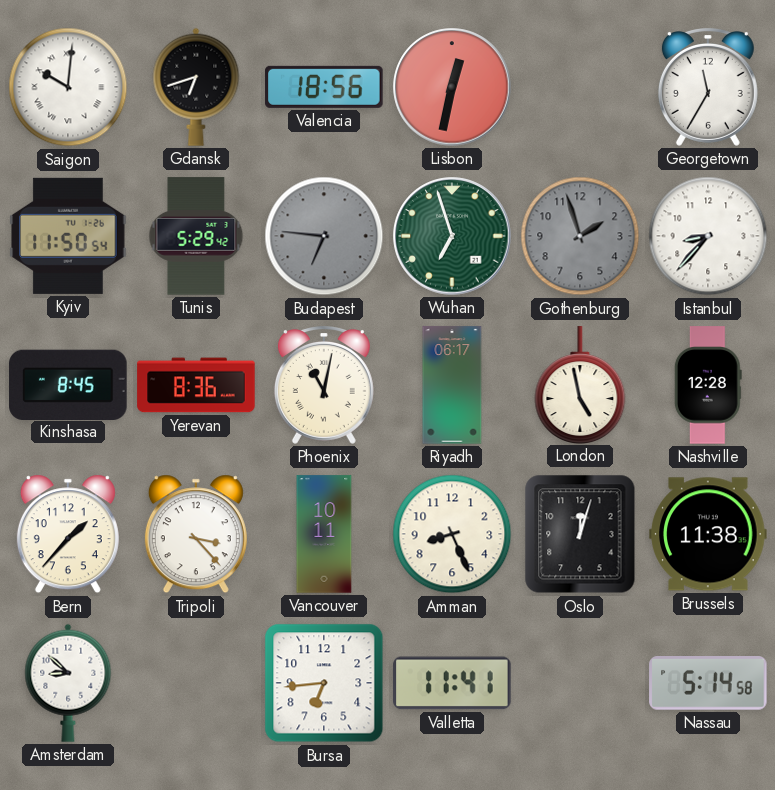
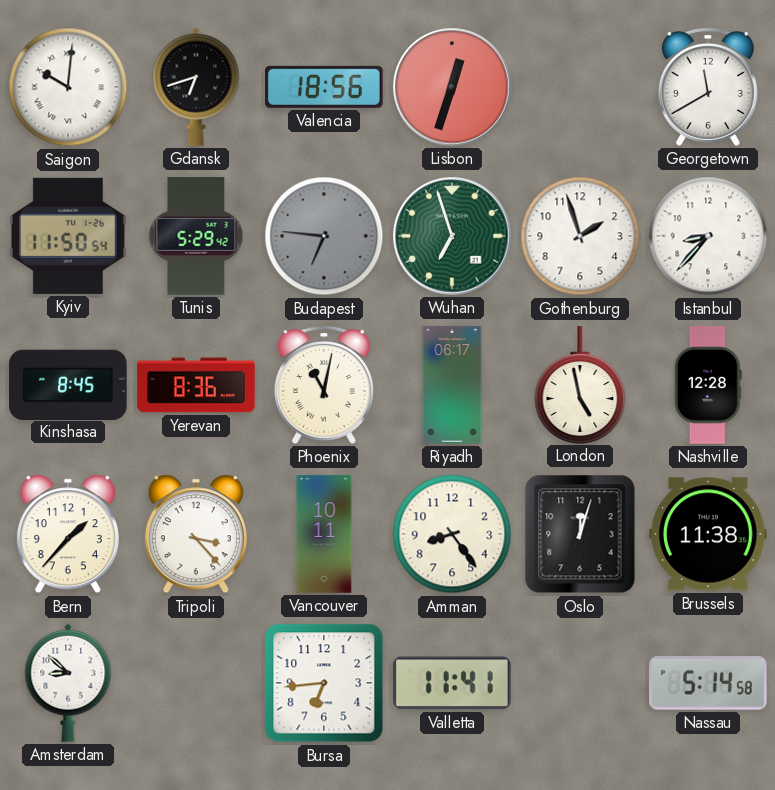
Lisbon: 12:32 -> 12:33
Georgetown: 11:35 -> 11:40
Gothenburg dial: grey -> white
Amman: 8:26 -> 8:24
